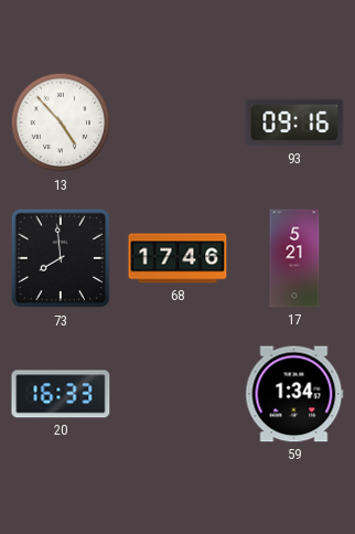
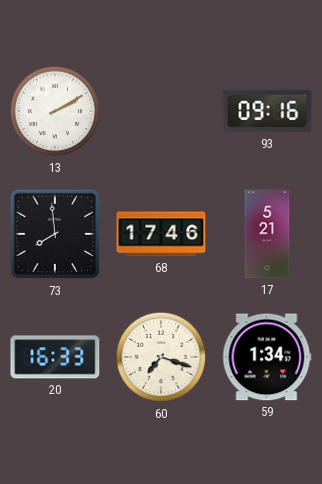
13: 4:53 -> 2:10
60: none -> 7:18
